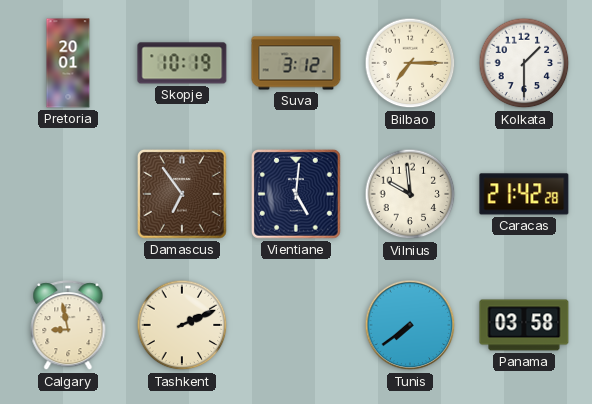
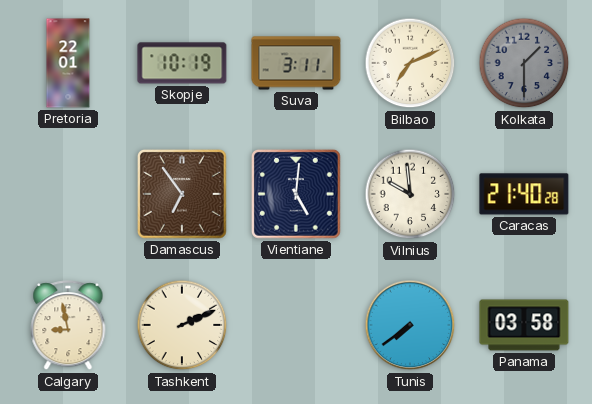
Pretoria: 20:01 -> 22:01
Suva: 3:12 -> 3:11
Bilbao: 7:15 -> 7:11
Kolkata dial: white -> grey
Caracas: 21:42 -> 21:40
